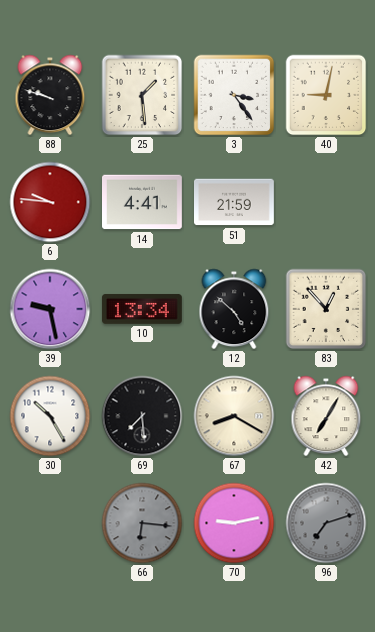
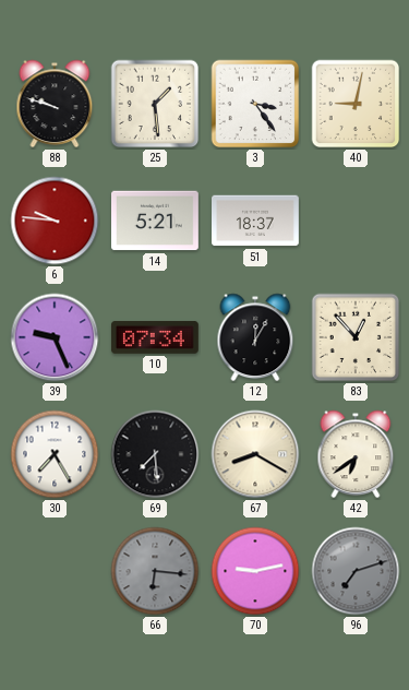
14: 4:41 -> 5:21
51: 21:59 -> 18:37
39: 9:28 -> 9:26
10: 13:34 -> 07:34
12: 4:52 -> 12:05
30: 10:25 -> 7:25
42: 7:05 -> 6:39
